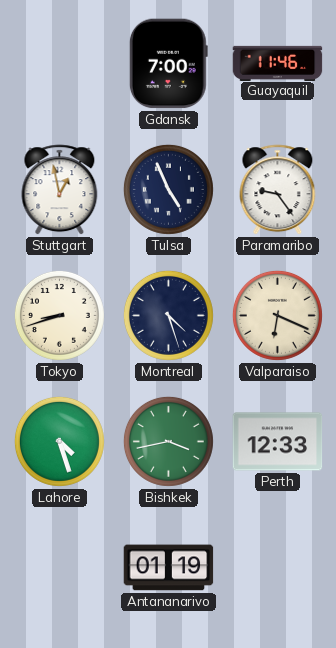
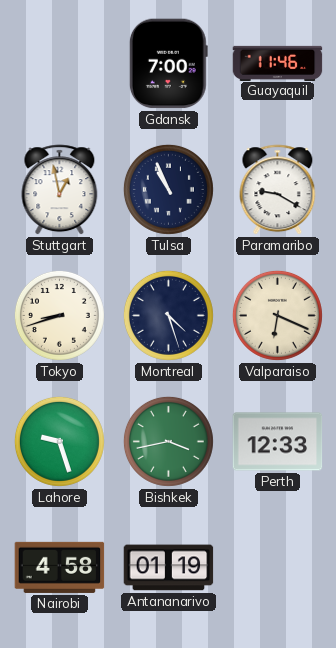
Tulsa: 4:56 -> 10:56
Paramaribo: 9:24 -> 9:20
Lahore: 4:27 -> 9:27
Nairobi: none -> 4:58
